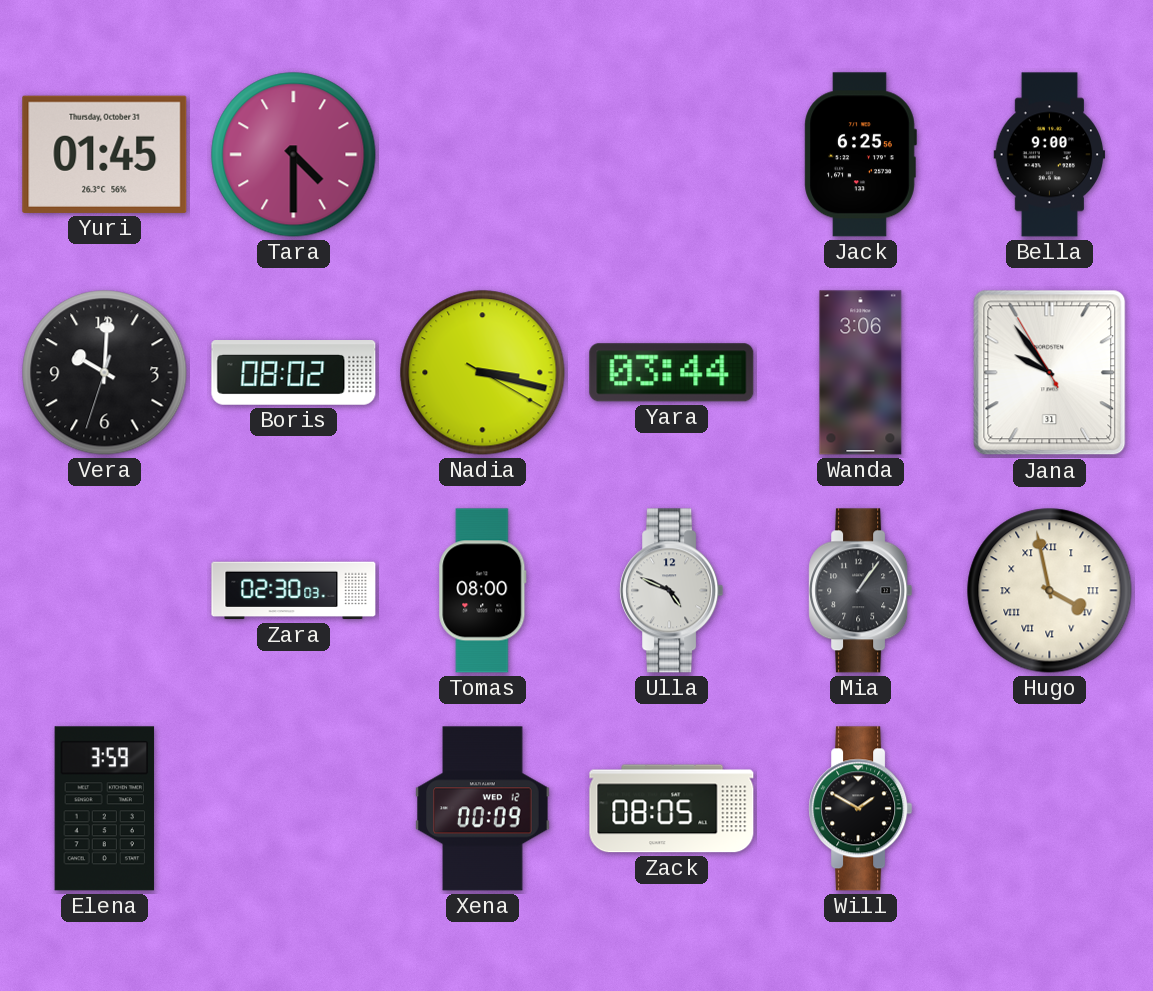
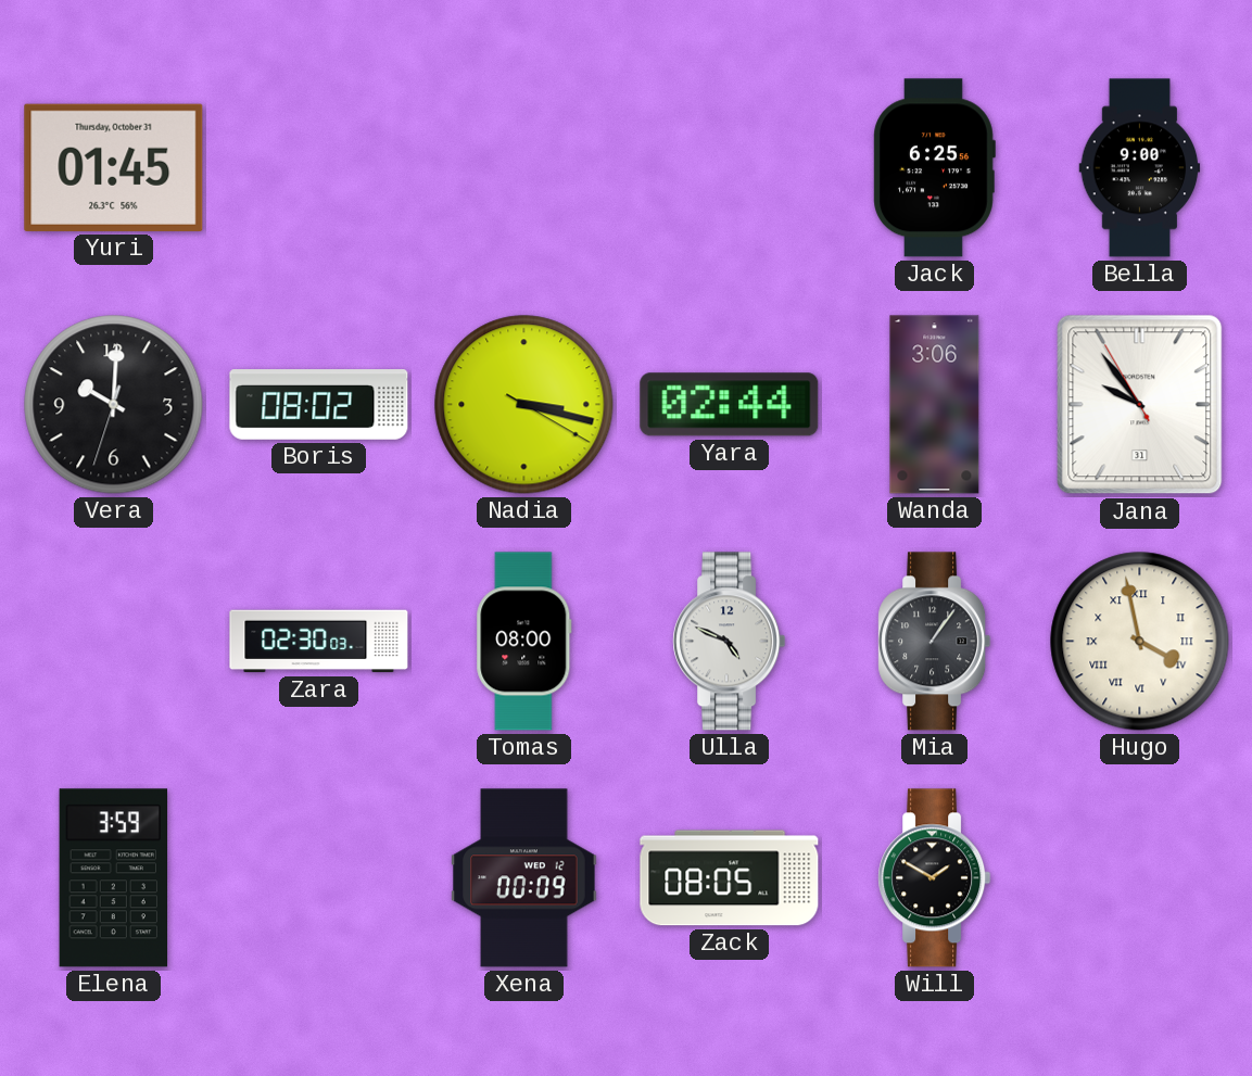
Tara: 4:30 -> none
Yara: 03:44 -> 02:44
